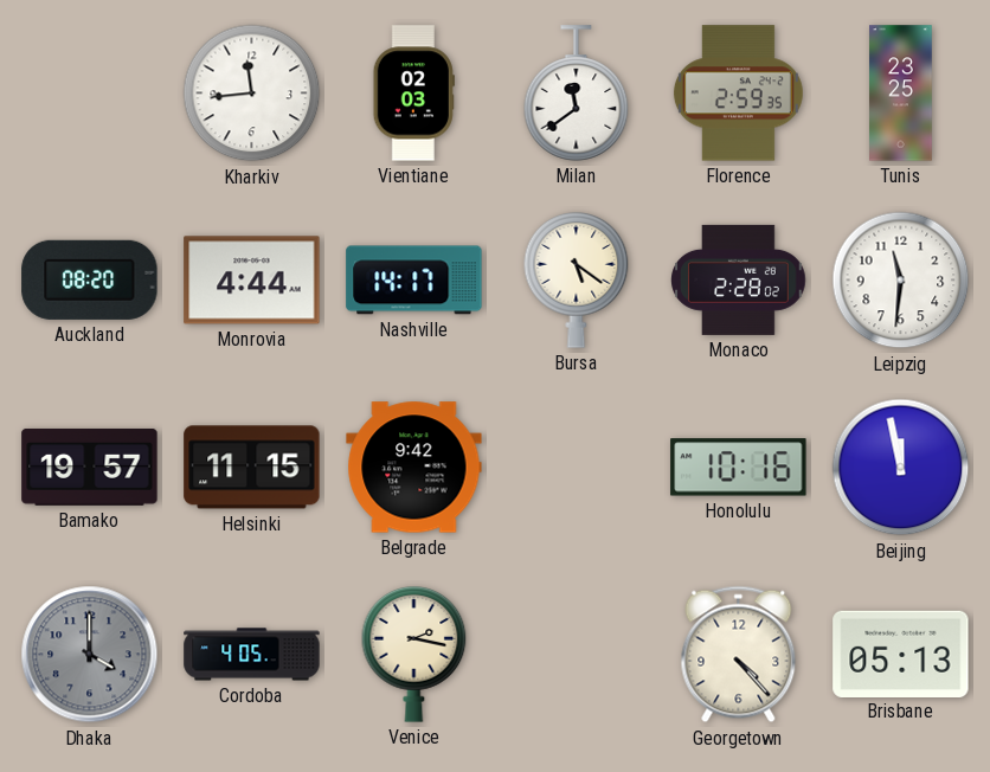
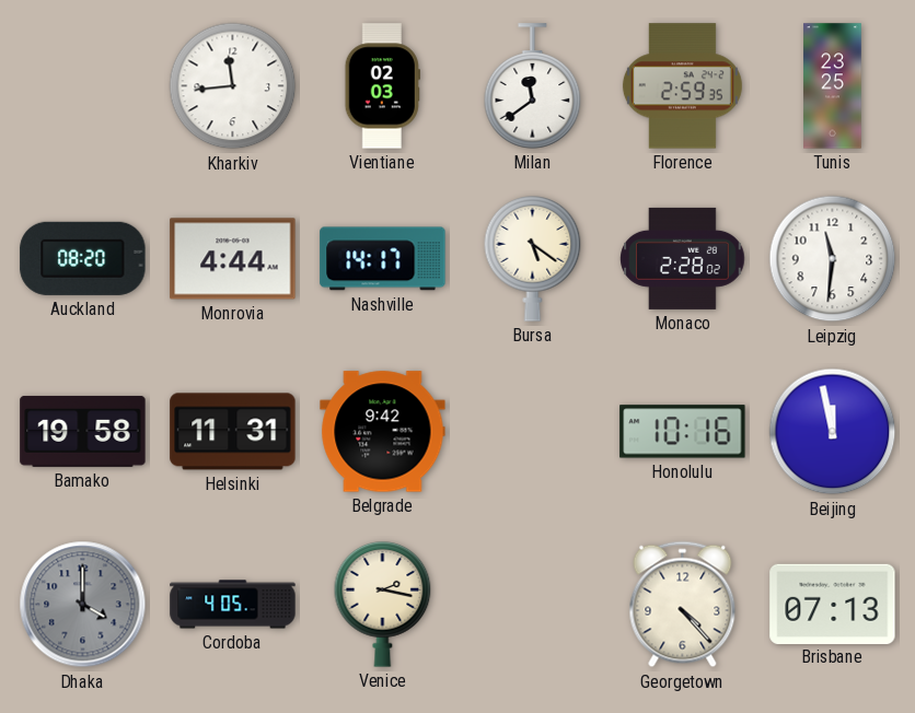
Bamako: 19:57 -> 19:58
Helsinki: 11:15 -> 11:31
Brisbane: 05:13 -> 07:13
